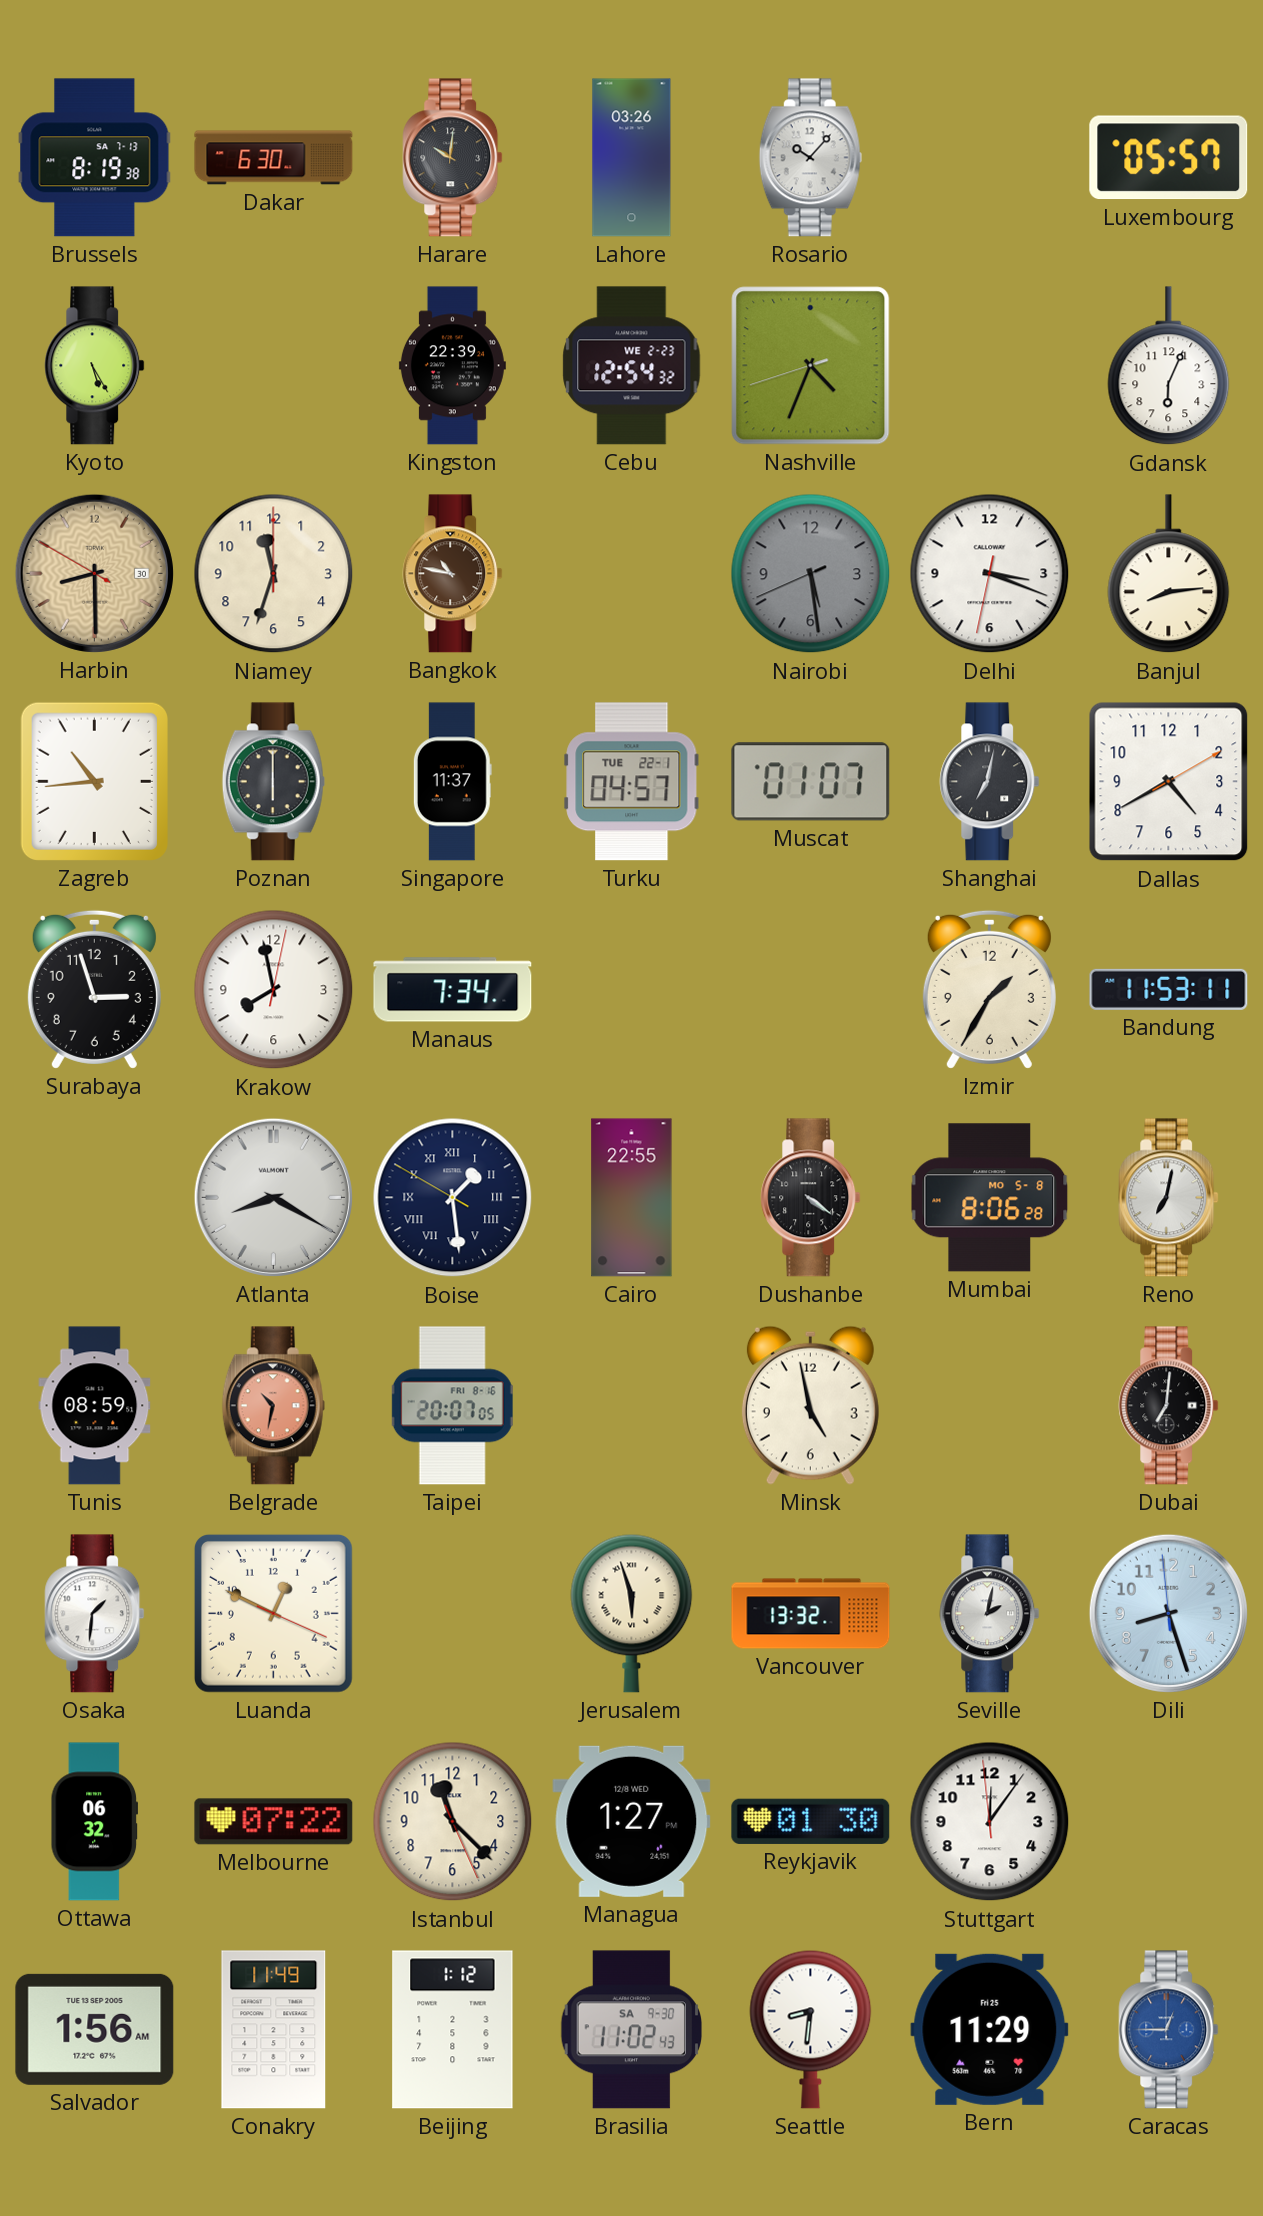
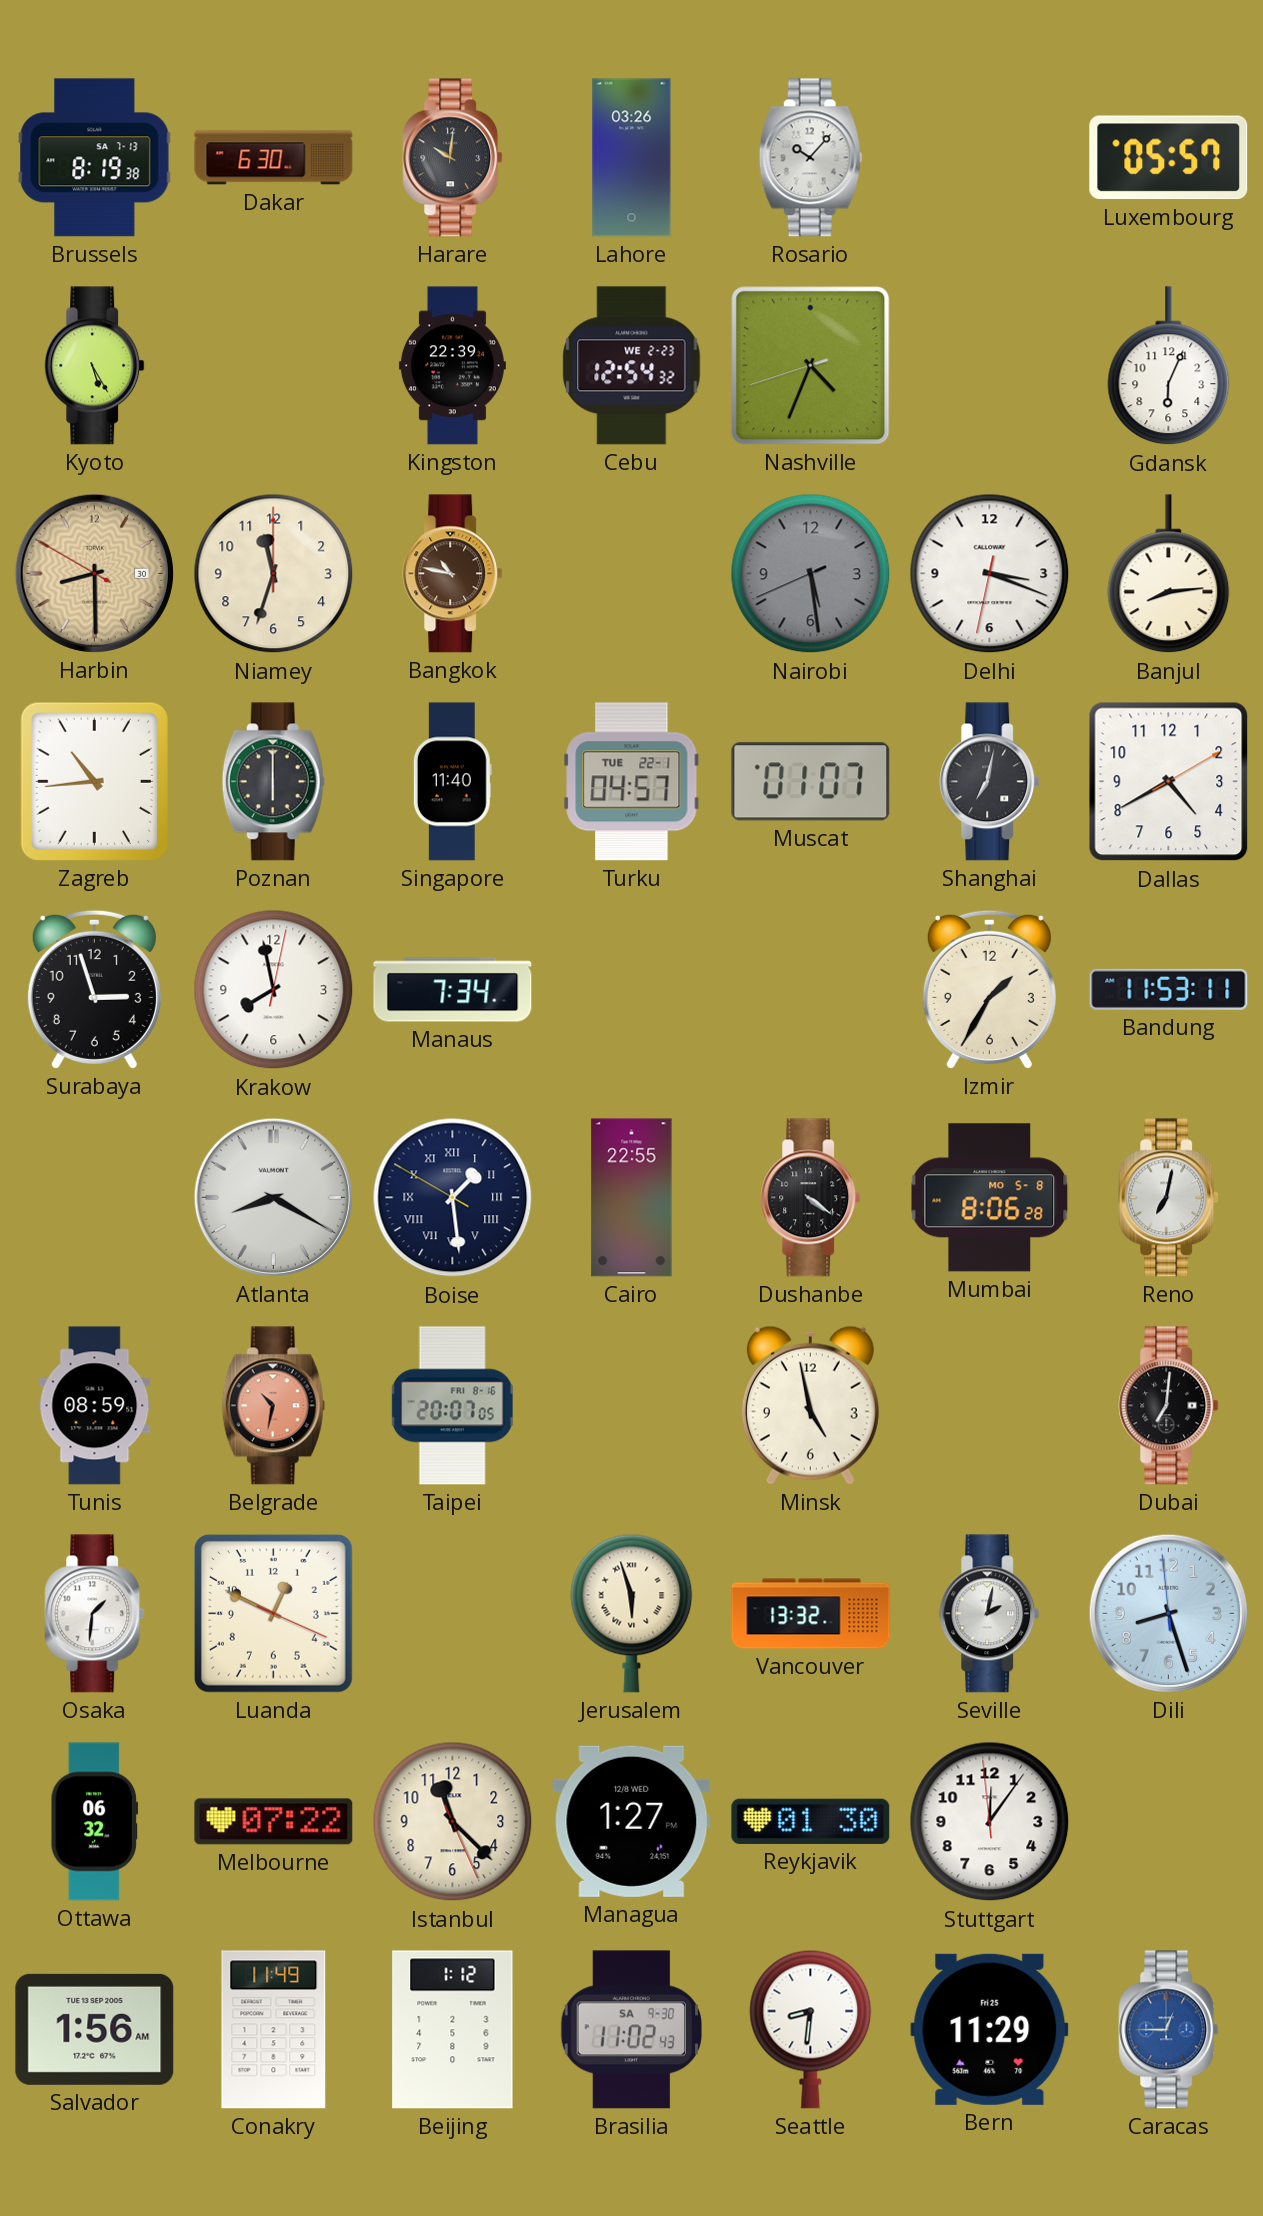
Singapore: 11:37 -> 11:40
